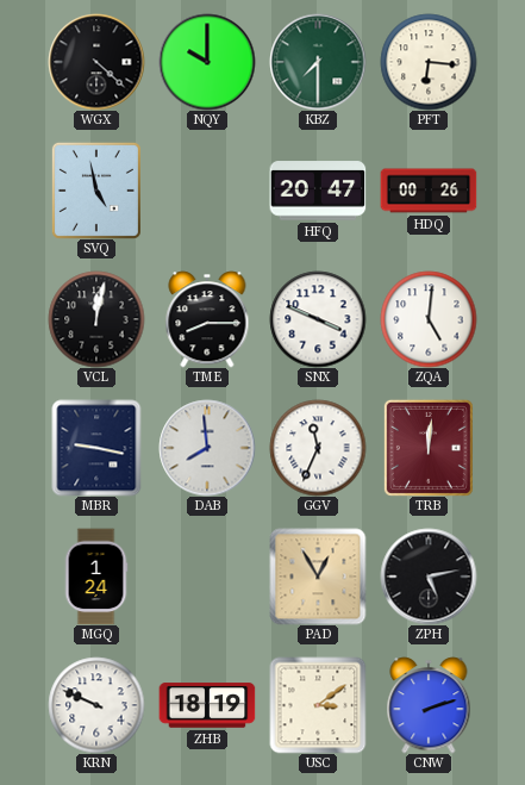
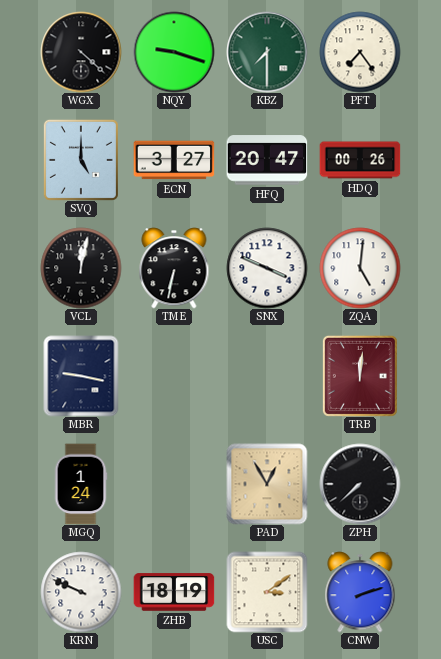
NQY: 10:00 -> 9:18
PFT: 6:16 -> 7:24
SVQ: 4:58 -> 5:00
ECN: none -> 3:27
TME: 8:15 -> 6:32
DAB: 7:59 -> none
GGV: 11:34 -> none
ZPH: 5:13 -> 7:38
